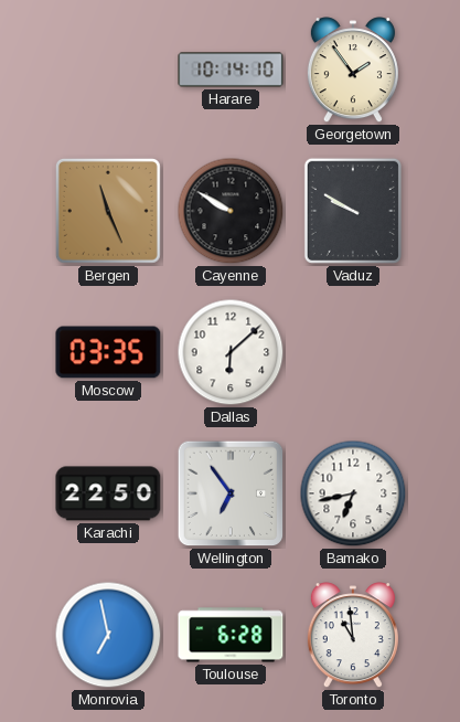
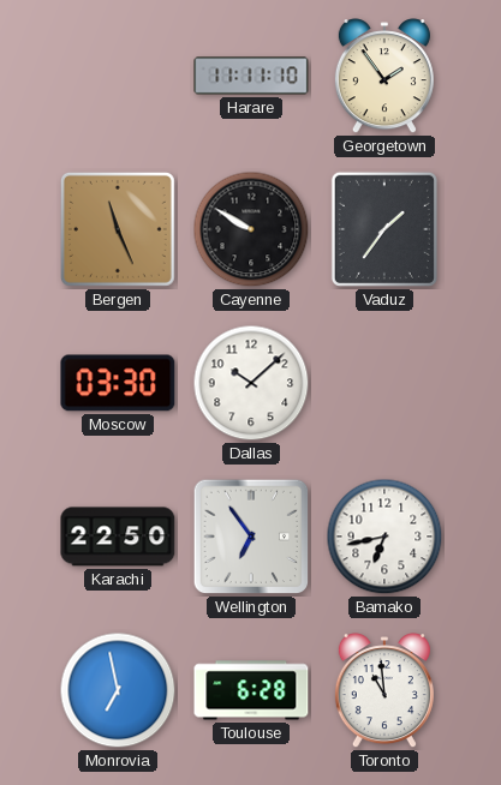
Harare: 10:14 -> 11:11
Vaduz: 9:50 -> 1:36
Moscow: 03:35 -> 03:30
Dallas: 6:08 -> 10:08
